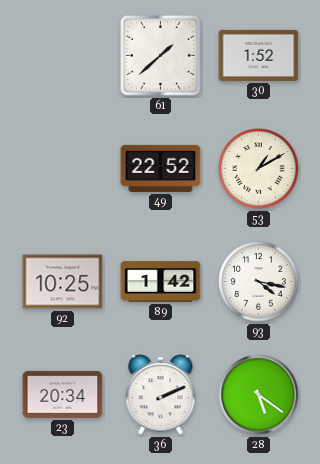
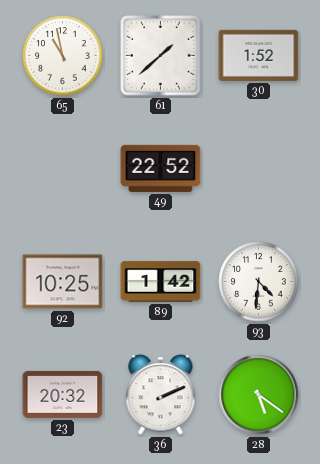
65: none -> 10:58
53: 1:10 -> none
93: 4:17 -> 4:31
23: 20:34 -> 20:32
